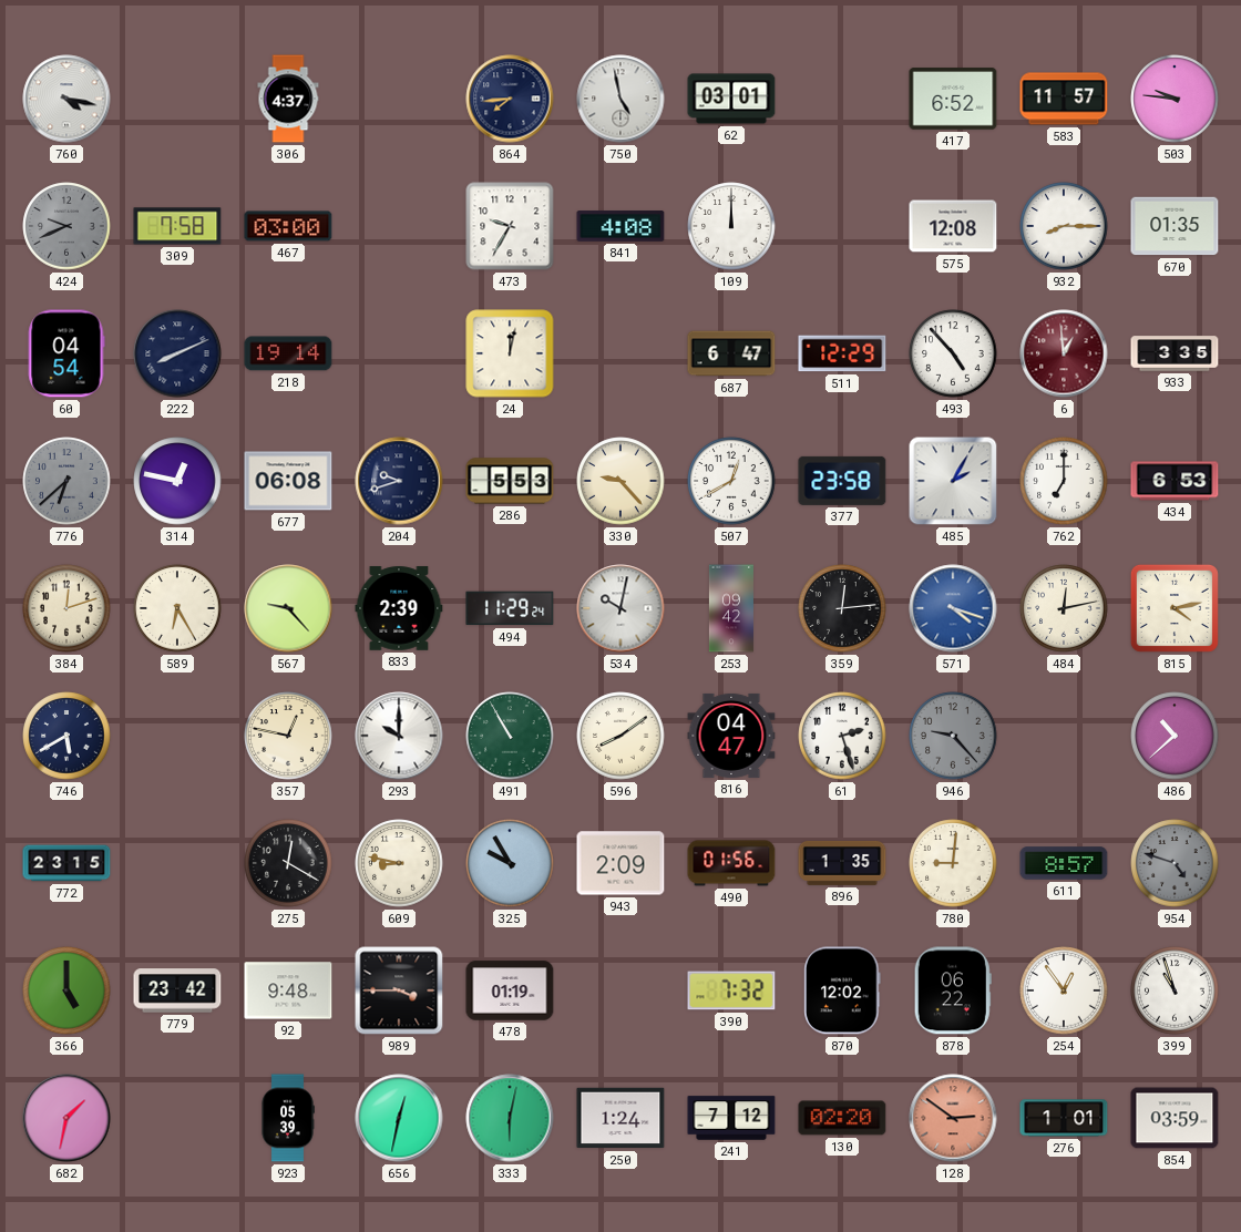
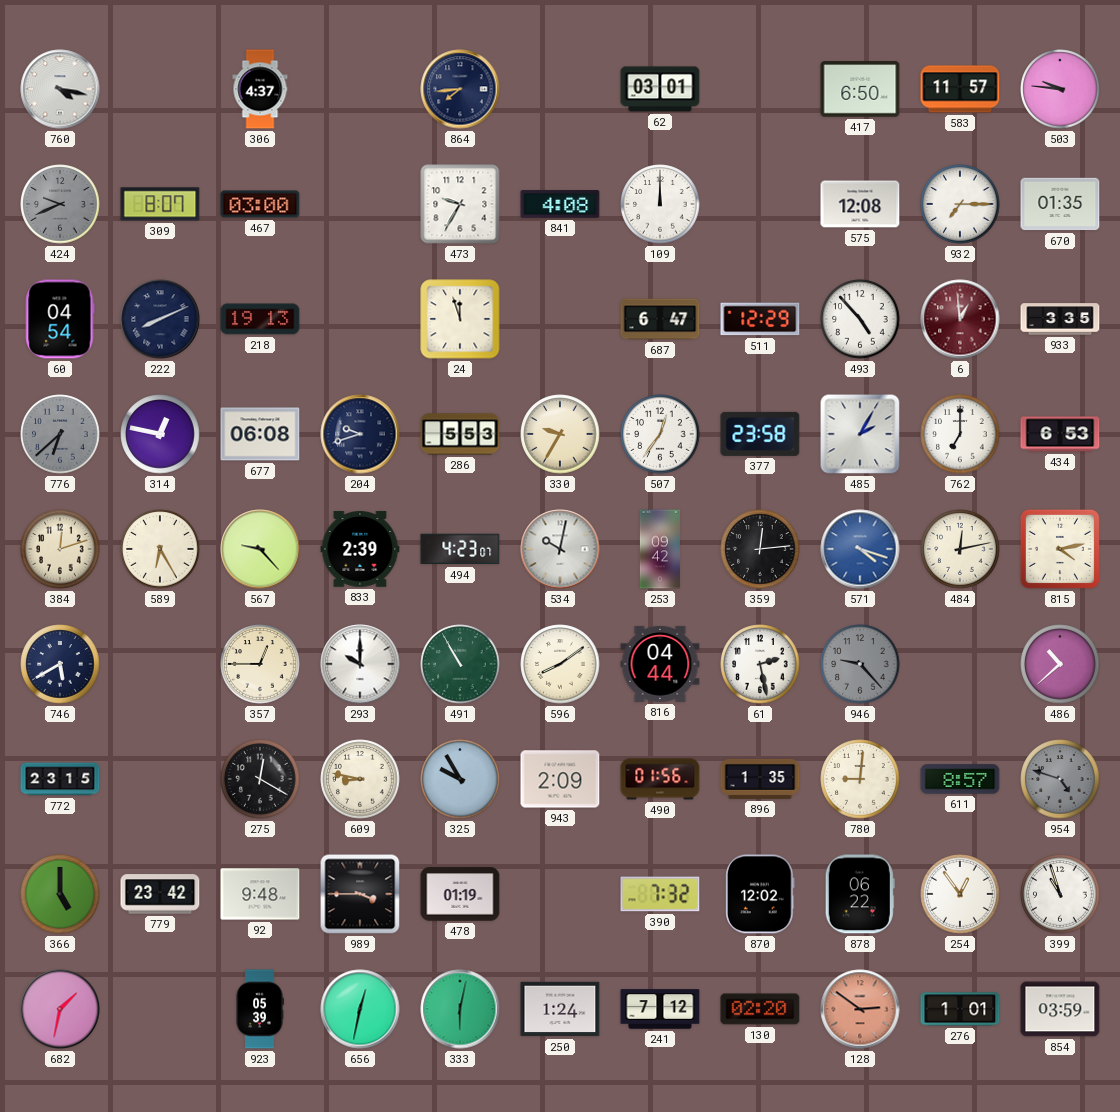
750: 4:58 -> none
417: 6:52 -> 6:50
309: 7:58 -> 8:07
932: 8:15 -> 7:15
218: 19:14 -> 19:13
24: 12:02 -> 11:57
330: 9:23 -> 9:35
507: 12:40 -> 12:36
494: 11:29 -> 4:23
357: 12:47 -> 12:45
816: 04:47 -> 04:44
61: 2:27 -> 2:28
